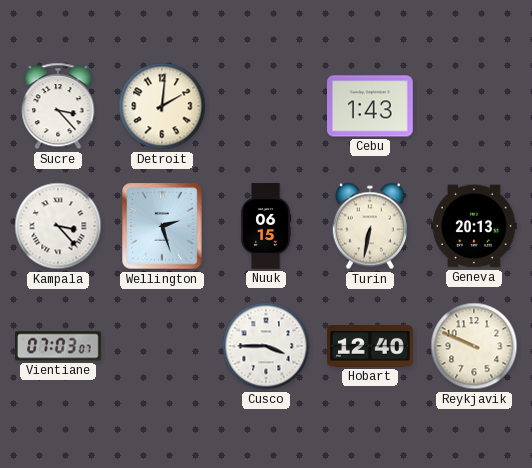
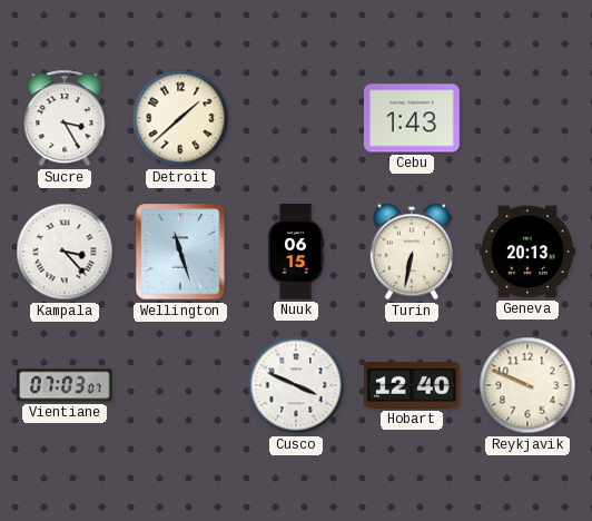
Sucre: 3:23 -> 3:25
Detroit: 2:01 -> 1:38
Wellington: 2:27 -> 11:27
Cusco: 3:45 -> 3:49
